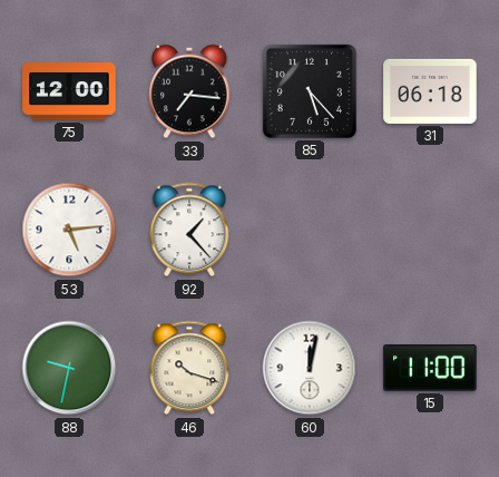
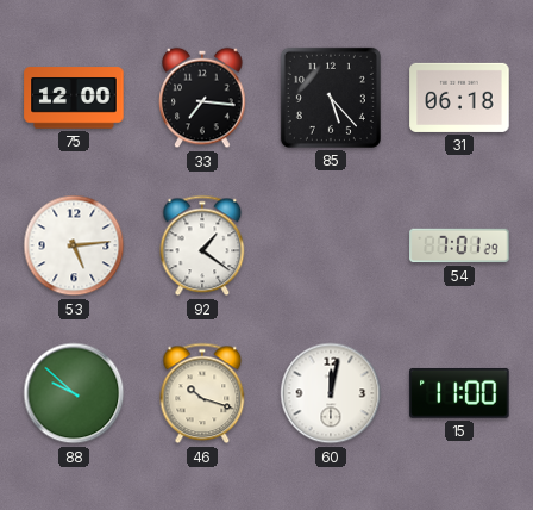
92: 1:23 -> 1:21
54: none -> 7:01
88: 9:32 -> 9:52
